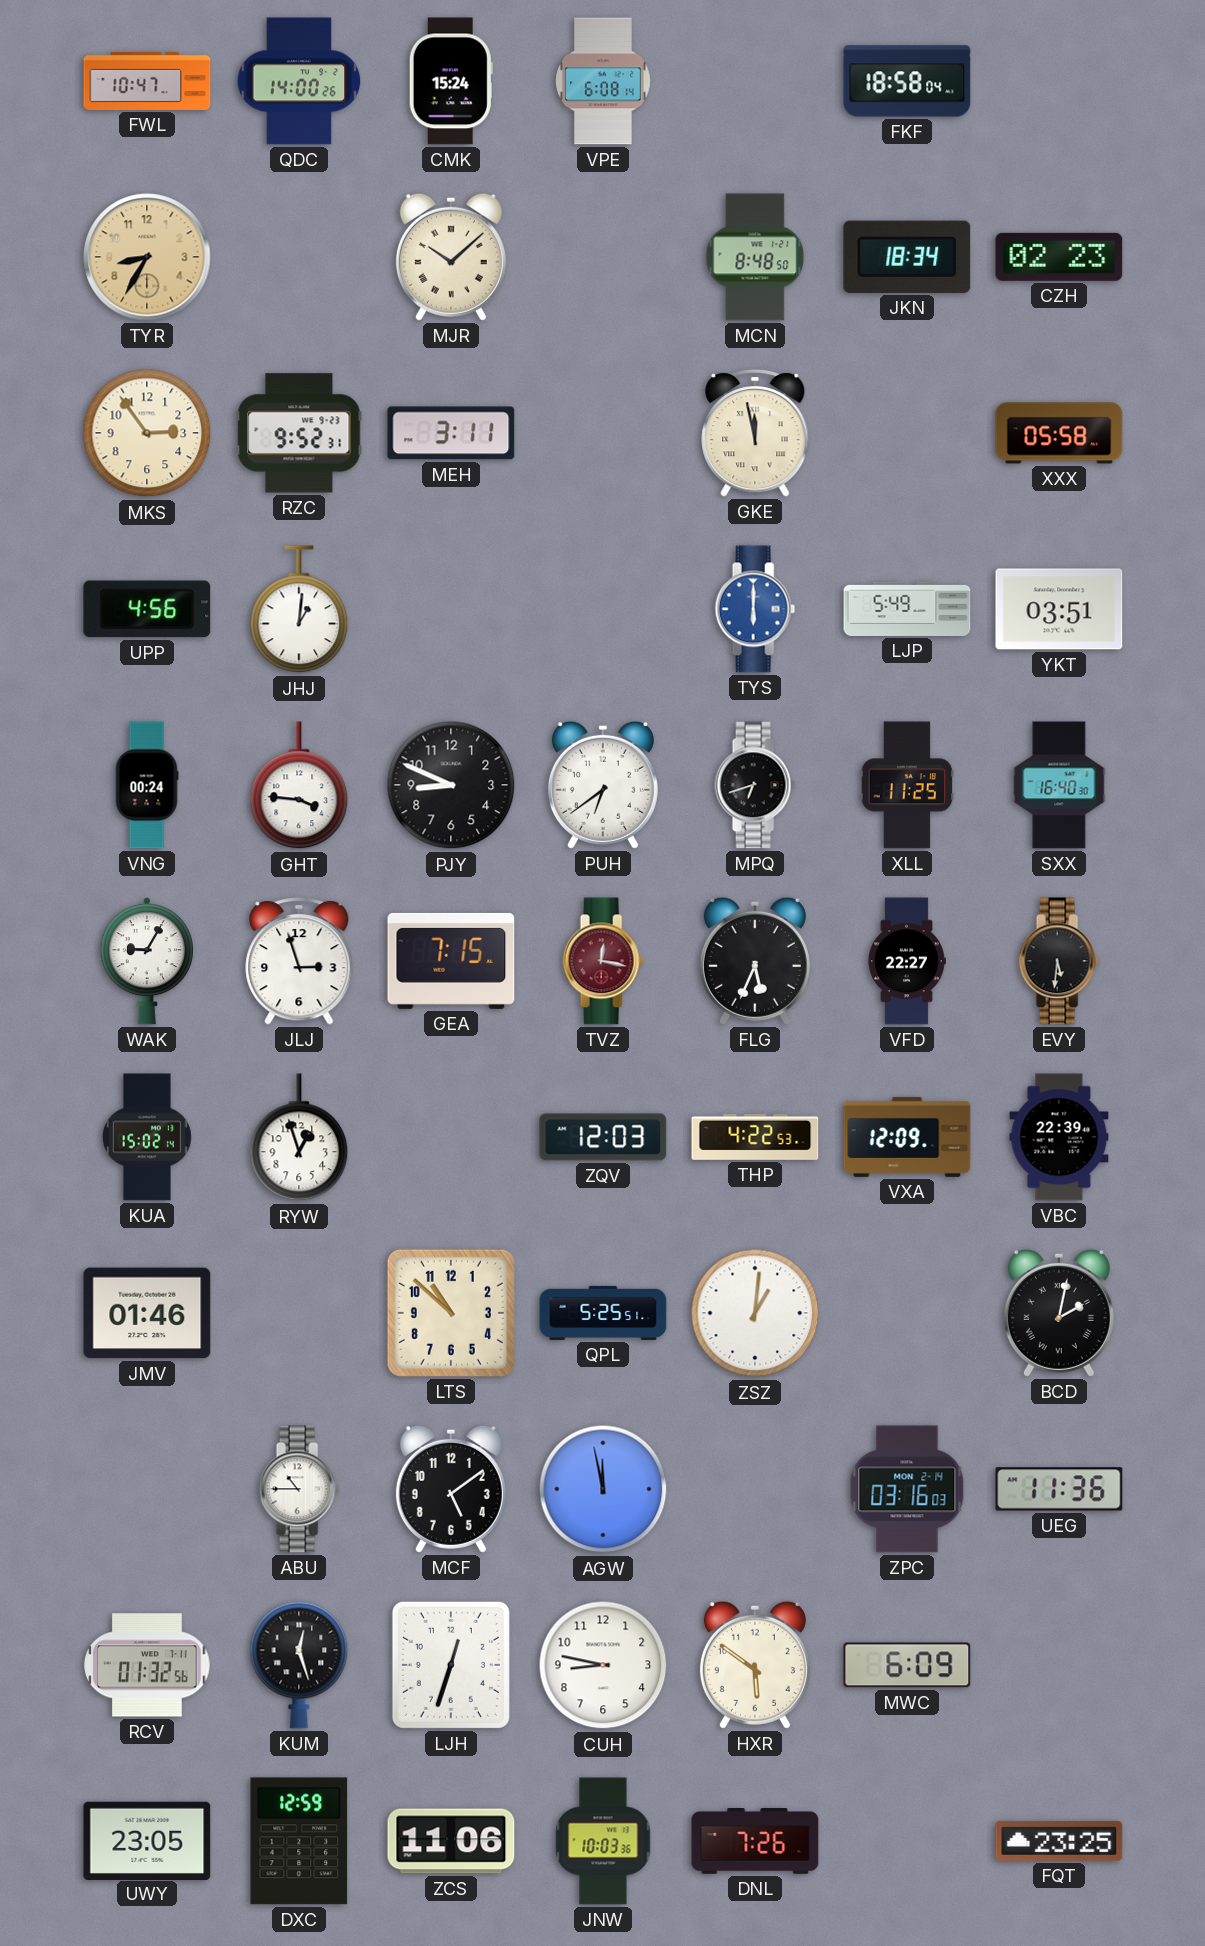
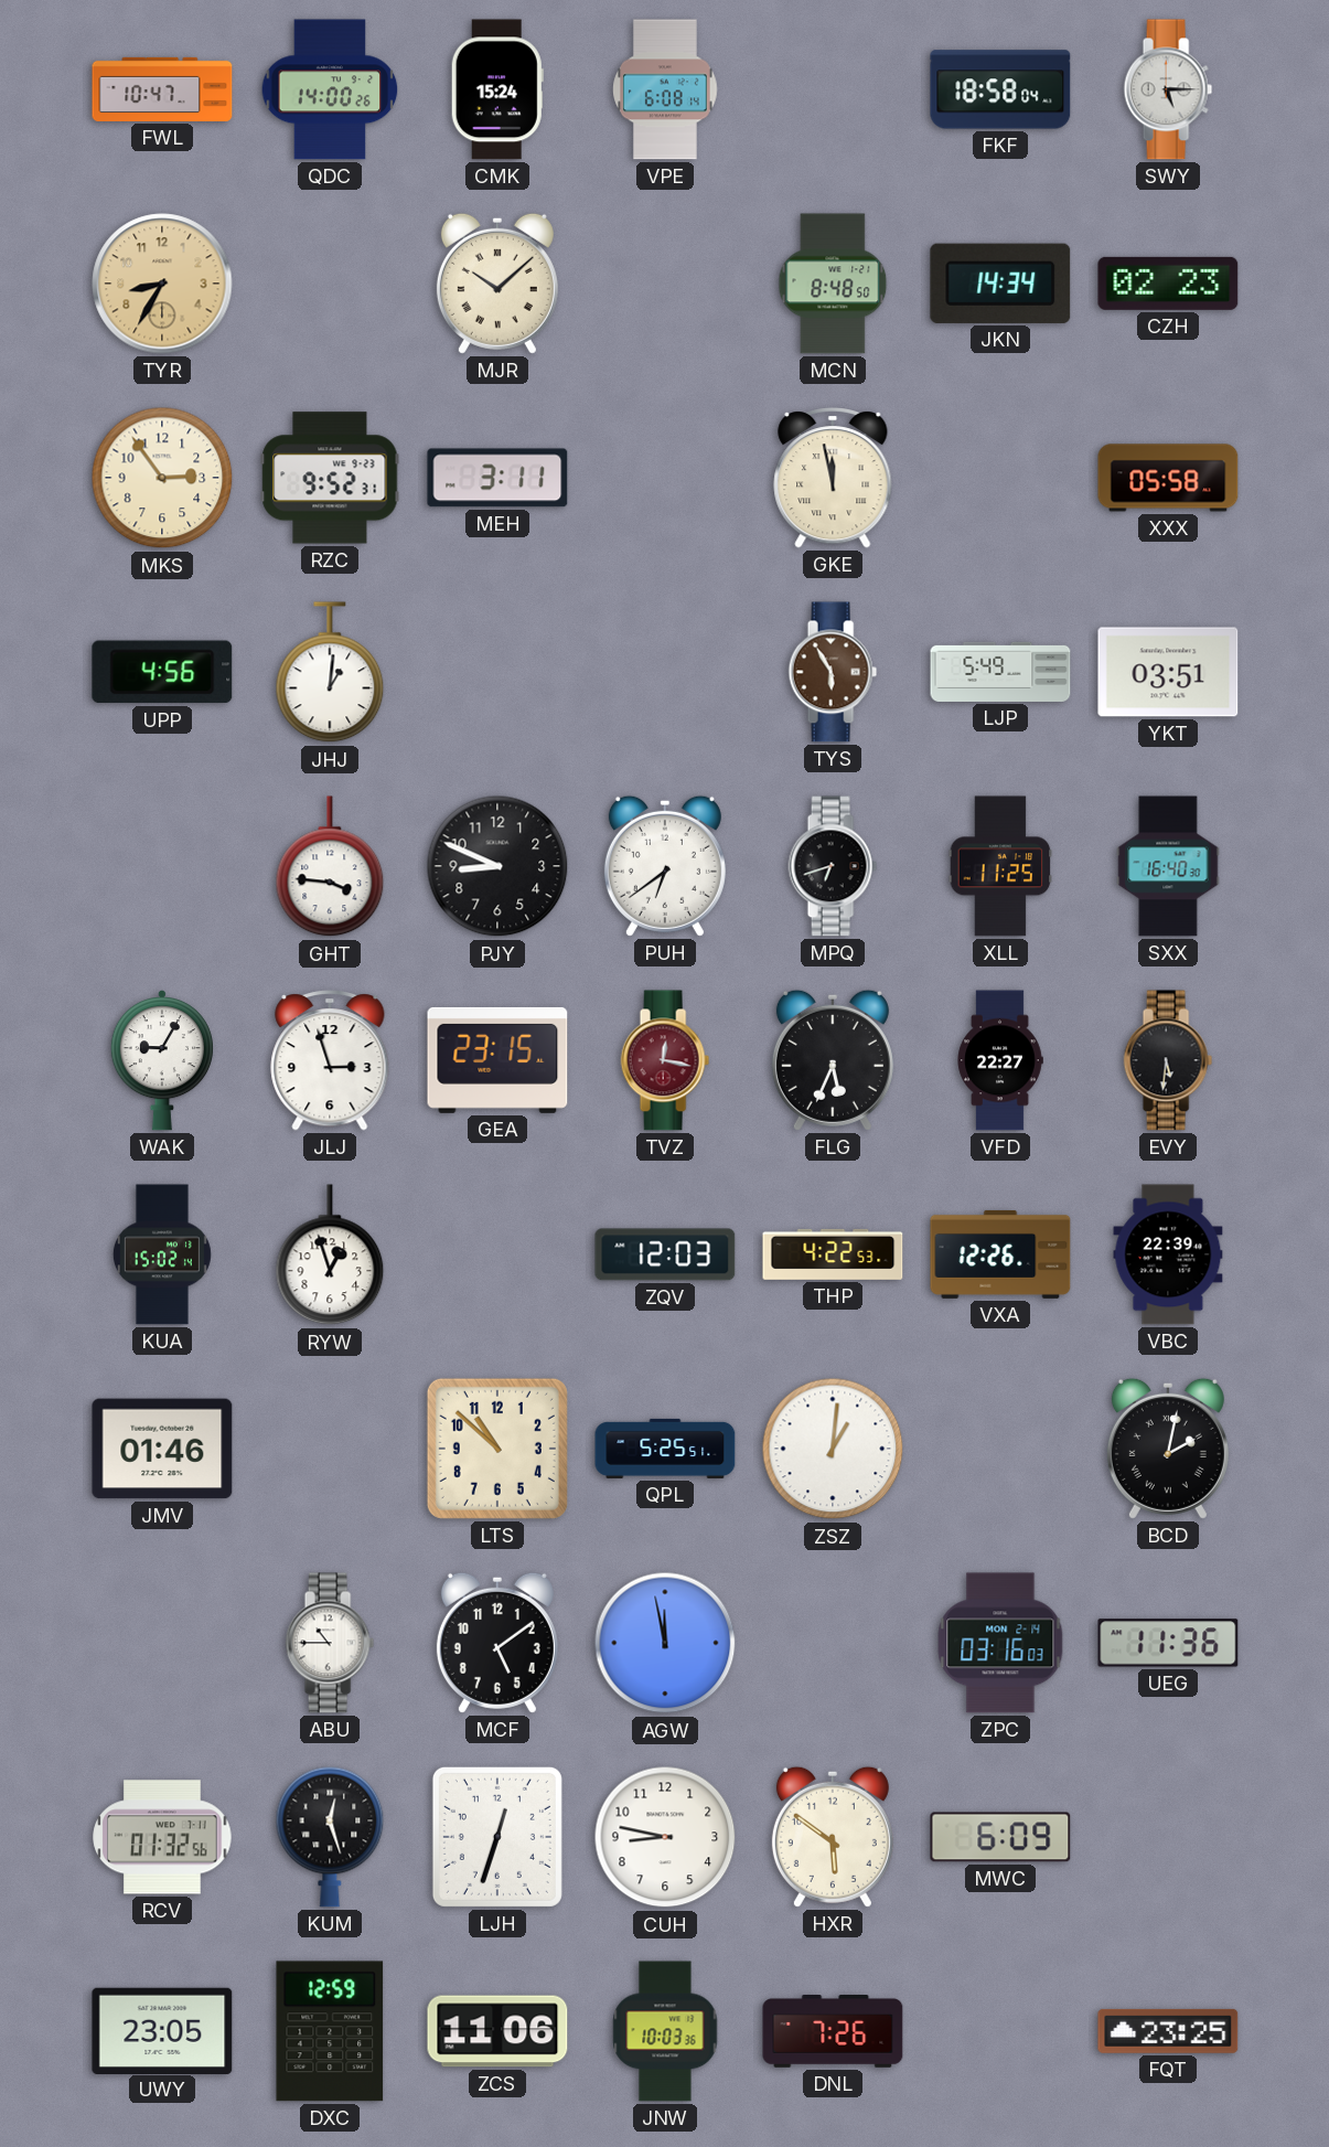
SWY: none -> 5:15
JKN: 18:34 -> 14:34
TYS: 6:00 -> 5:55
TYS dial: blue -> brown
VNG: 00:24 -> none
GEA: 7:15 -> 23:15
VXA: 12:09 -> 12:26
